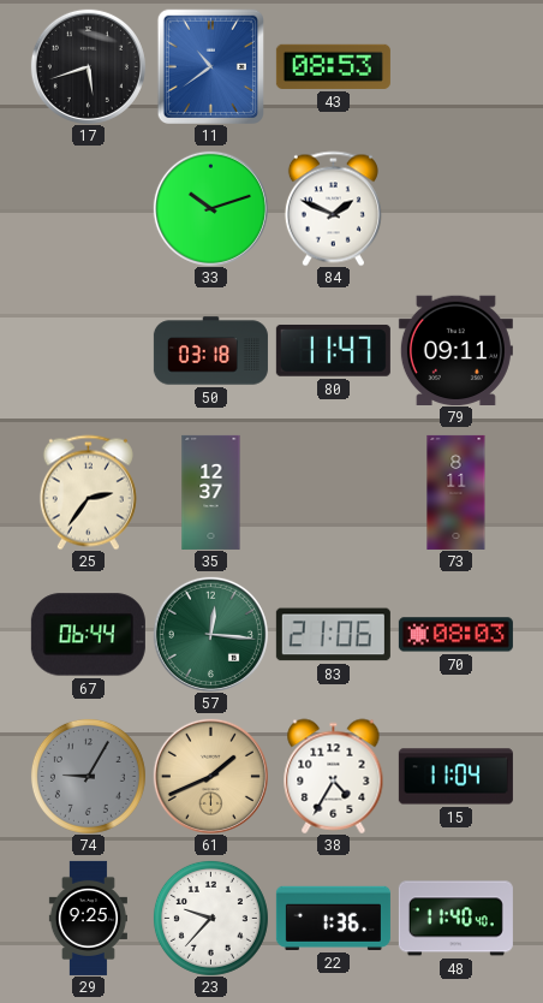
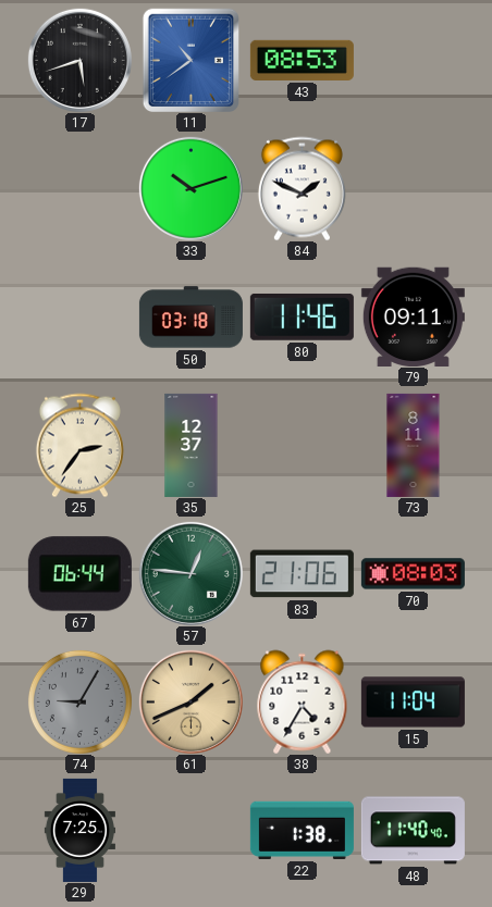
80: 11:47 -> 11:46
57: 12:16 -> 12:46
29: 9:25 -> 7:25
23: 9:37 -> none
22: 1:36 -> 1:38
